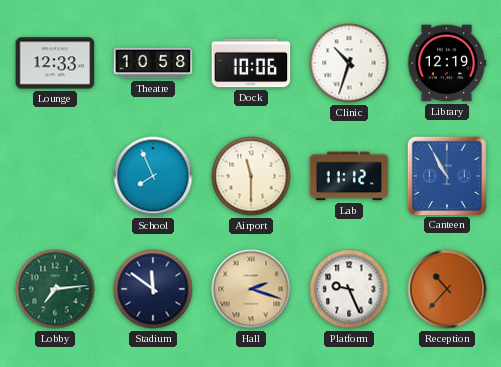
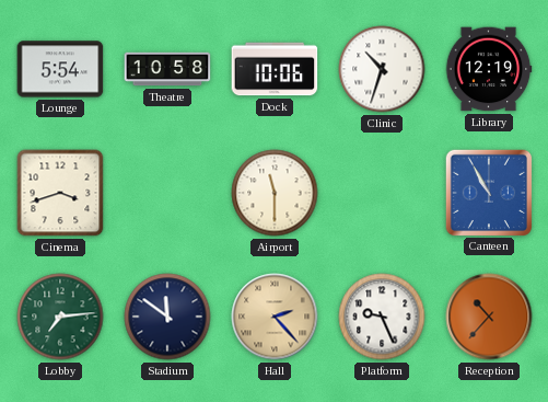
Lounge: 12:33 -> 5:54
Cinema: none -> 3:42
School: 7:56 -> none
Lab: 11:12 -> none
Hall: 2:18 -> 2:23
